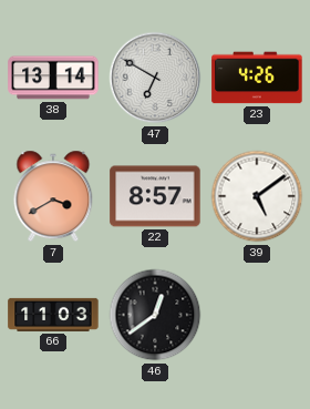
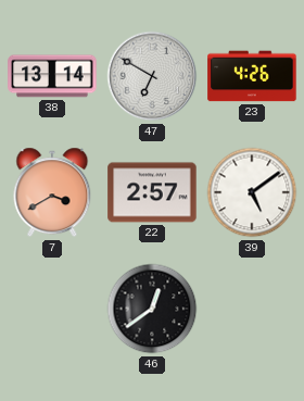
22: 8:57 -> 2:57
66: 11:03 -> none
